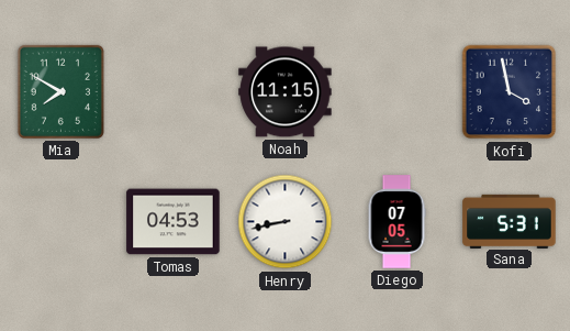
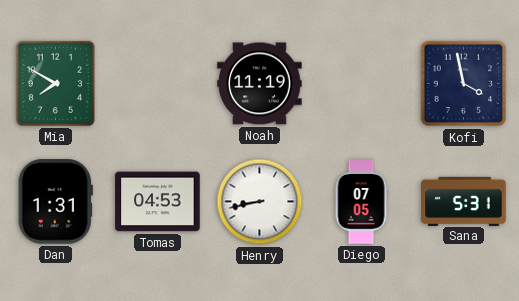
Noah: 11:15 -> 11:19
Dan: none -> 1:31
